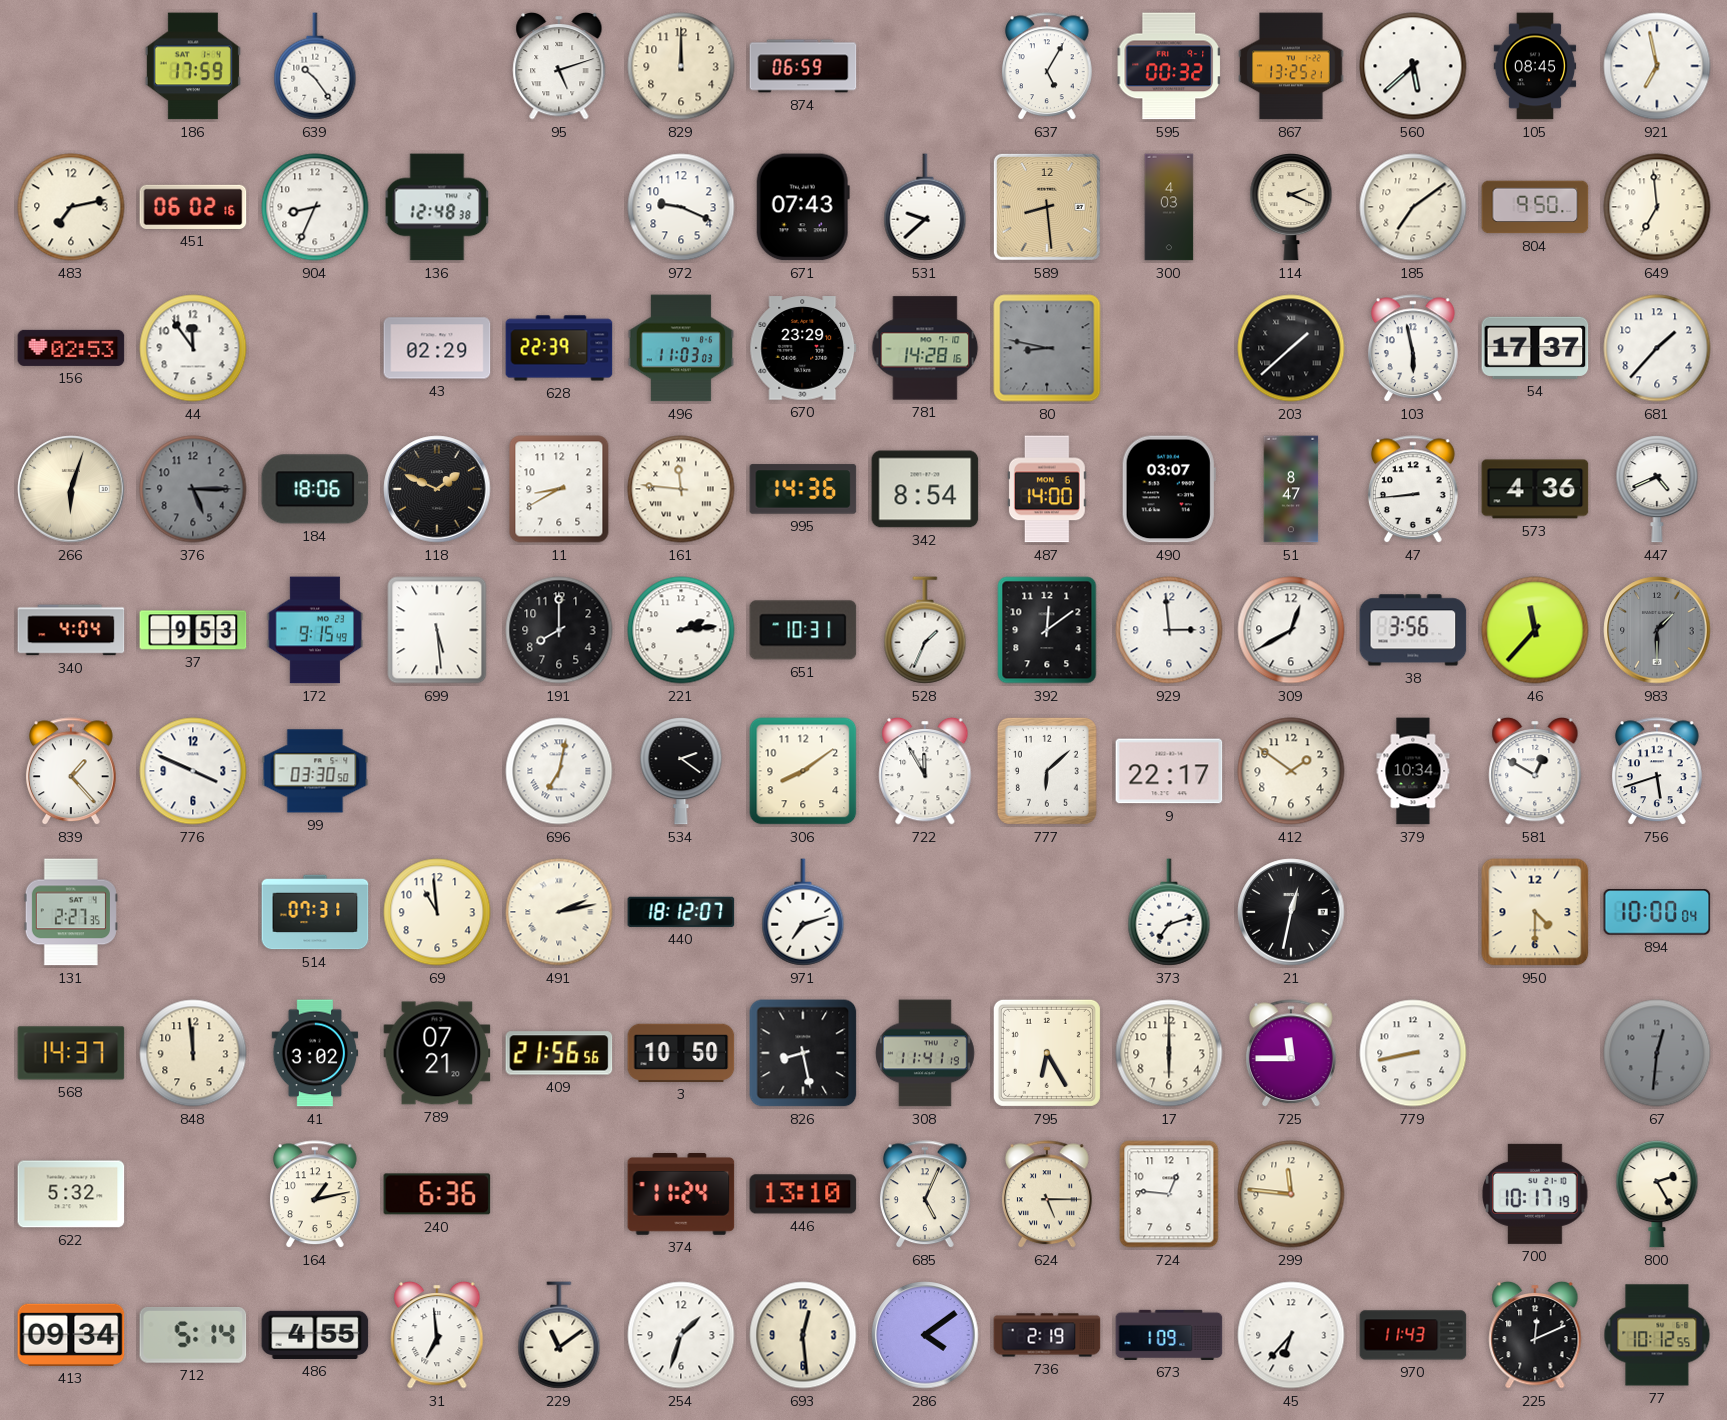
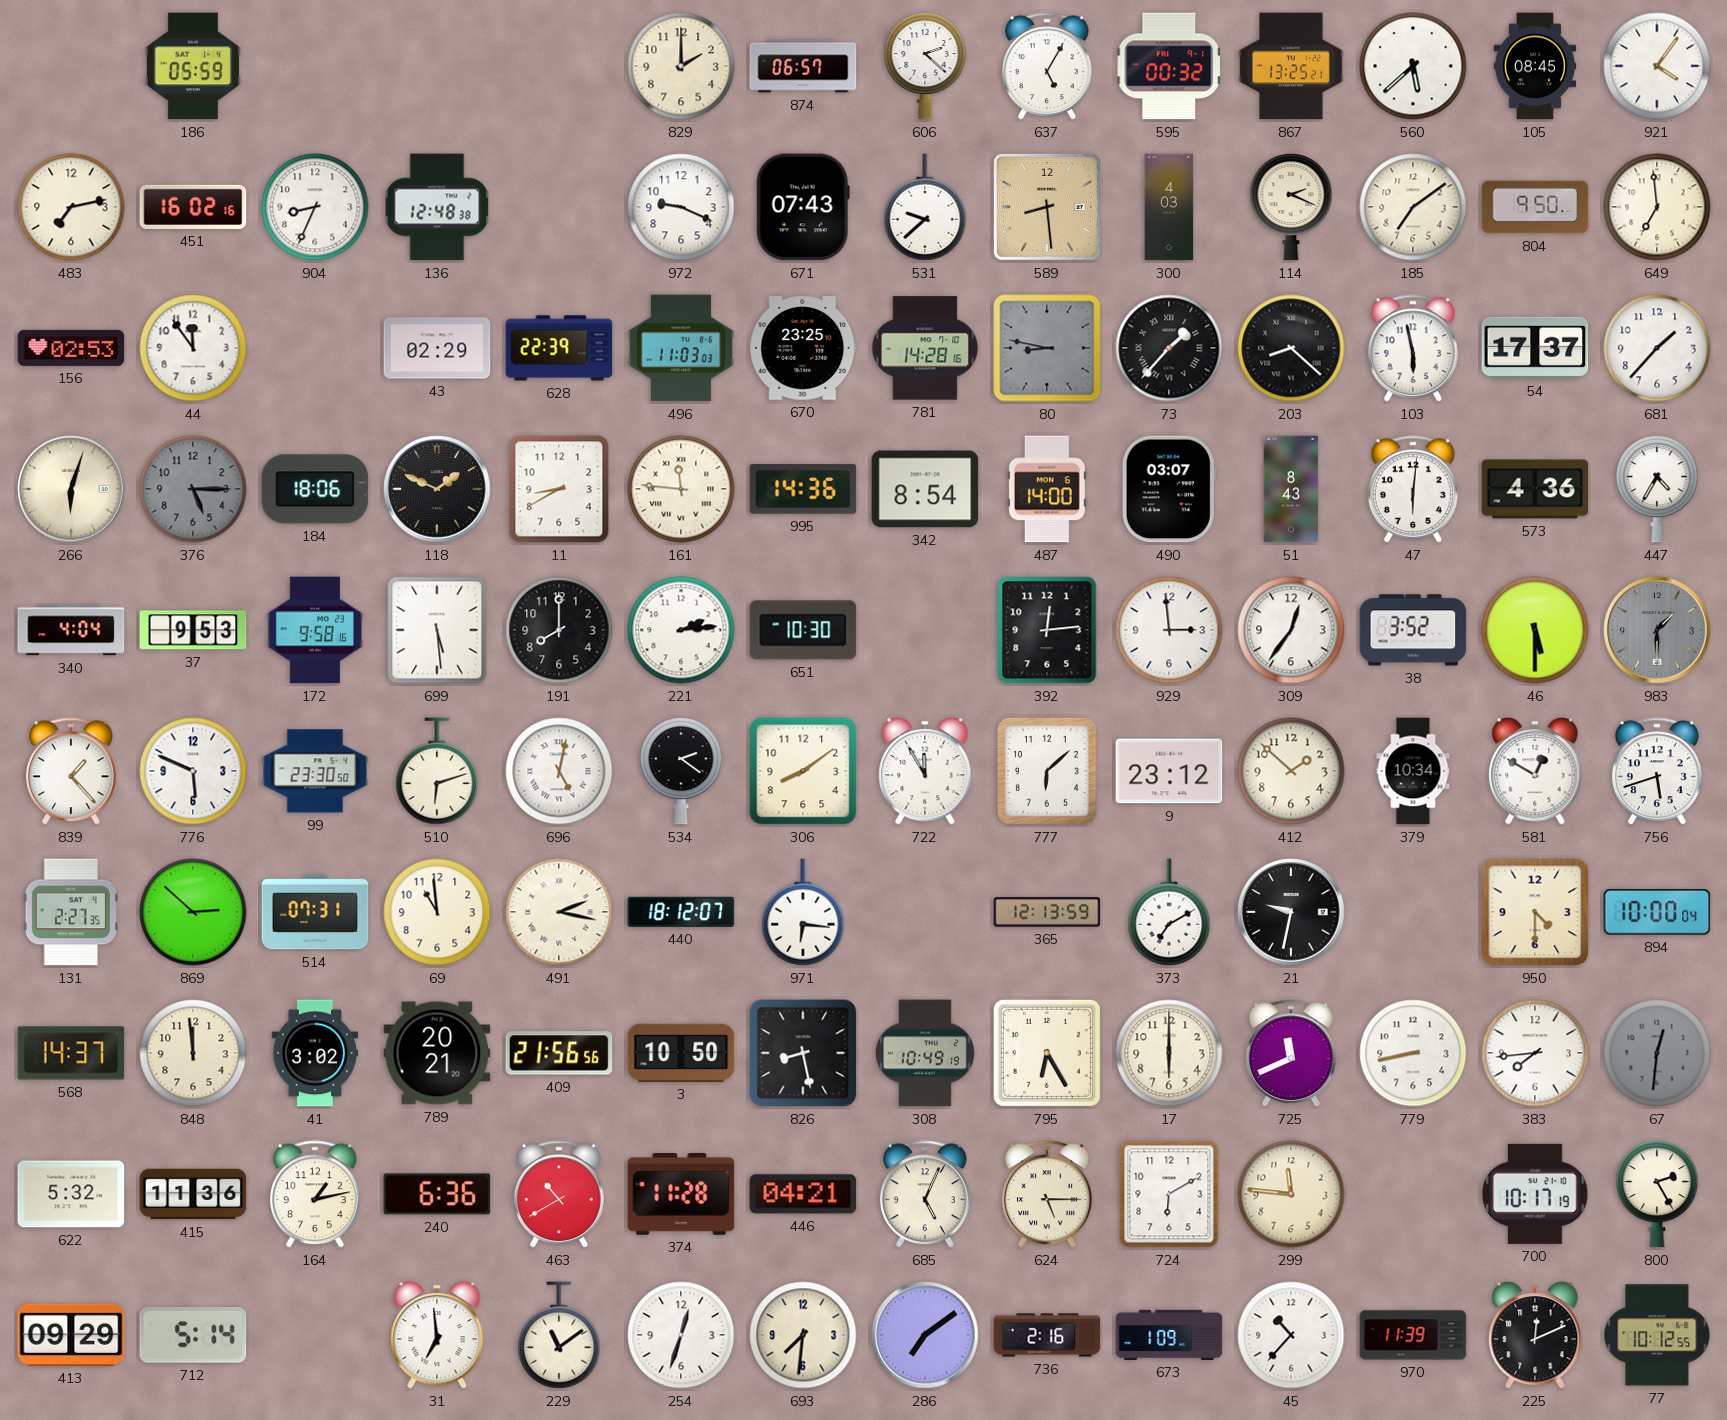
186: 17:59 -> 05:59
639: 10:24 -> none
95: 5:12 -> none
829: 12:00 -> 2:00
874: 06:59 -> 06:57
606: none -> 2:22
921: 6:58 -> 4:06
451: 06:02 -> 16:02
670: 23:29 -> 23:25
73: none -> 1:37
203: 1:38 -> 8:22
51: 8:47 -> 8:43
47: 8:44 -> 6:01
447: 4:41 -> 4:35
172: 9:15 -> 9:58
651: 10:31 -> 10:30
528: 1:34 -> none
392: 12:09 -> 12:14
309: 12:40 -> 12:36
38: 3:56 -> 3:52
46: 11:37 -> 5:30
776: 3:49 -> 5:49
99: 03:30 -> 23:30
510: none -> 6:12
696: 7:02 -> 5:02
9: 22:17 -> 23:12
412: 1:51 -> 1:52
869: none -> 2:52
491: 2:13 -> 2:17
971: 7:12 -> 6:16
365: none -> 12:13
373: 7:12 -> 7:10
21: 12:32 -> 9:32
789: 07:21 -> 20:21
308: 11:41 -> 10:49
725: 11:45 -> 11:41
383: none -> 7:44
415: none -> 11:36
463: none -> 10:40
374: 11:24 -> 11:28
446: 13:10 -> 04:21
724: 12:46 -> 6:10
413: 09:34 -> 09:29
486: 4:55 -> none
254: 1:33 -> 12:33
693: 12:29 -> 7:31
286: 4:09 -> 7:09
736: 2:19 -> 2:16
45: 6:37 -> 10:37
970: 11:43 -> 11:39
